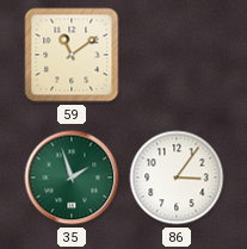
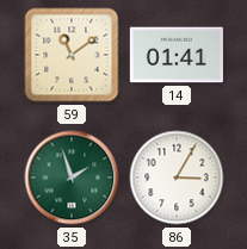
14: none -> 01:41
86: 3:06 -> 3:05
